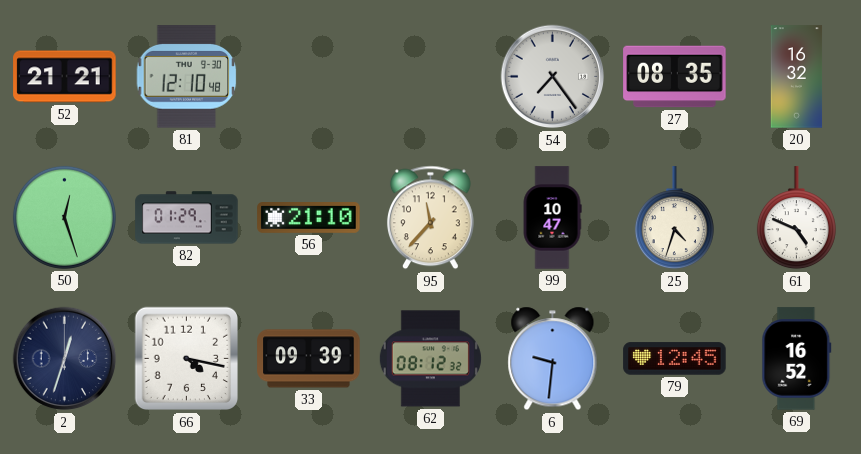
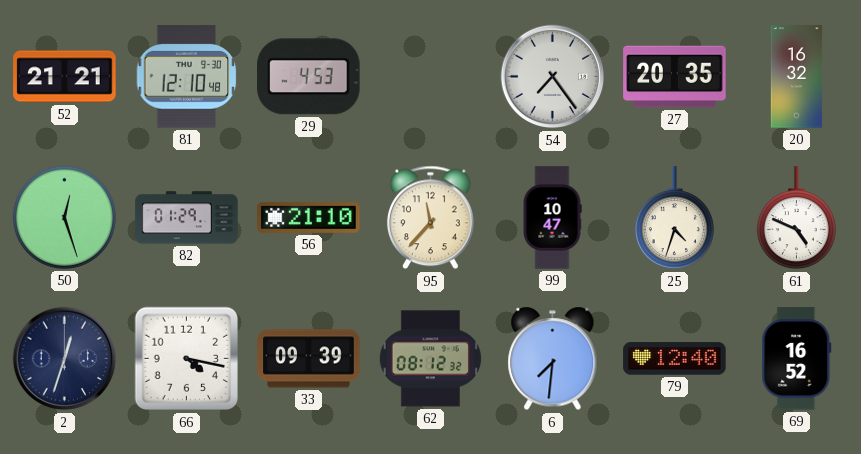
29: none -> 4:53
27: 08:35 -> 20:35
6: 9:31 -> 7:31
79: 12:45 -> 12:40
